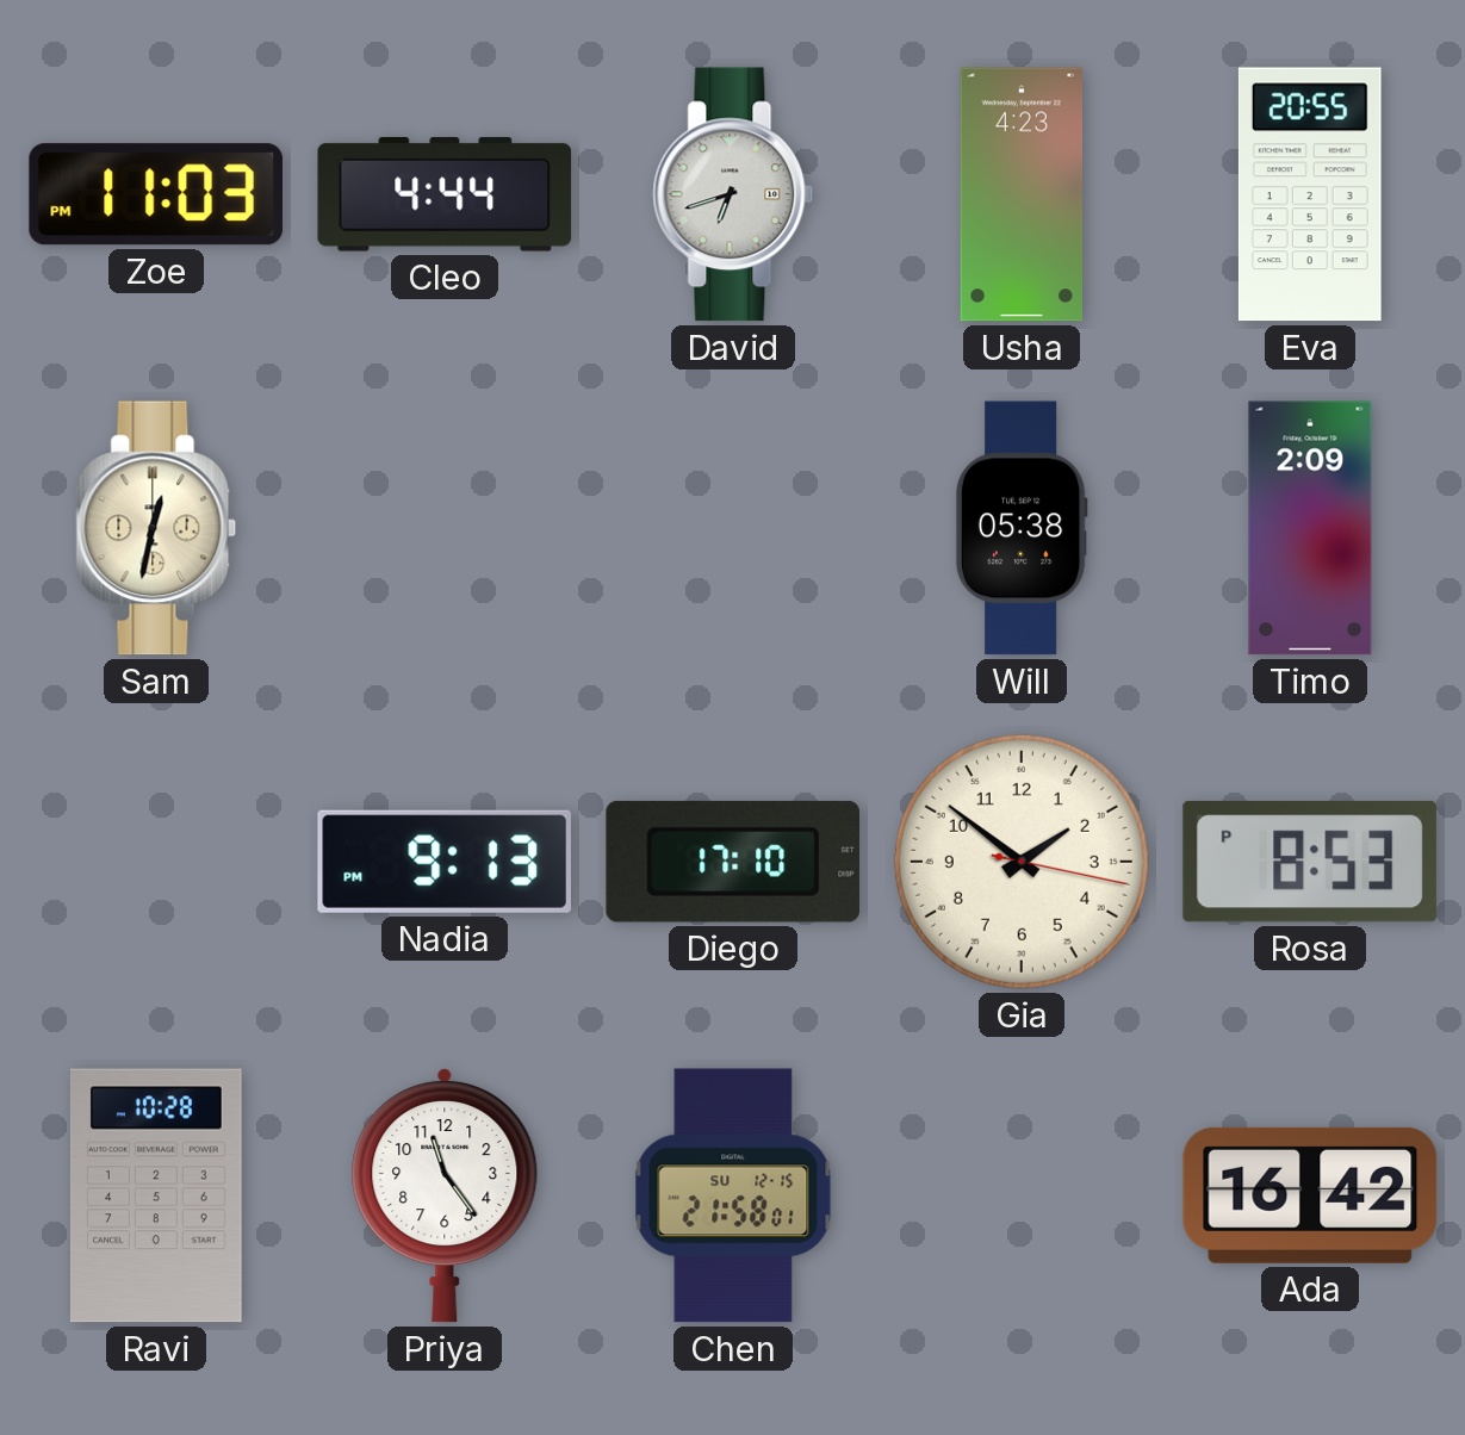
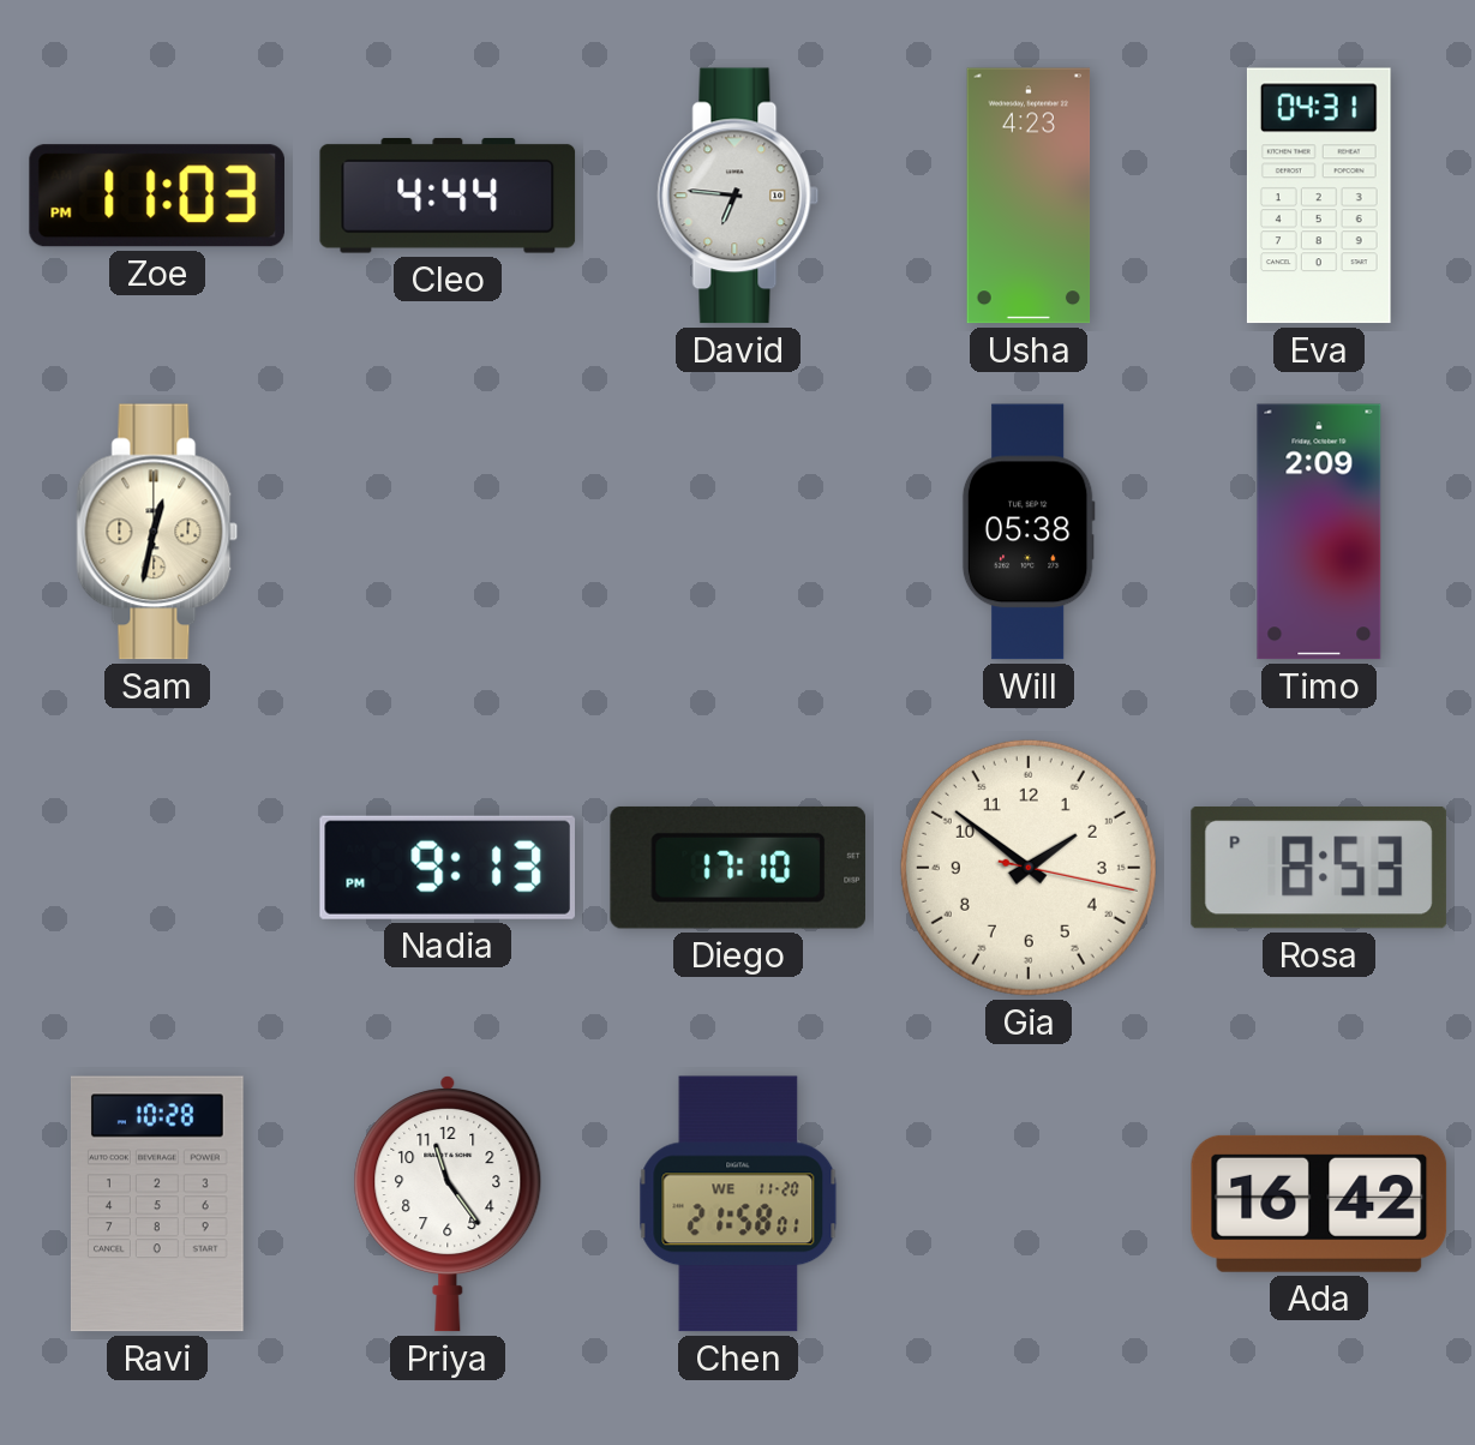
David: 6:42 -> 6:46
Eva: 20:55 -> 04:31
Chen date: SU 12-15 -> WE 11-20
